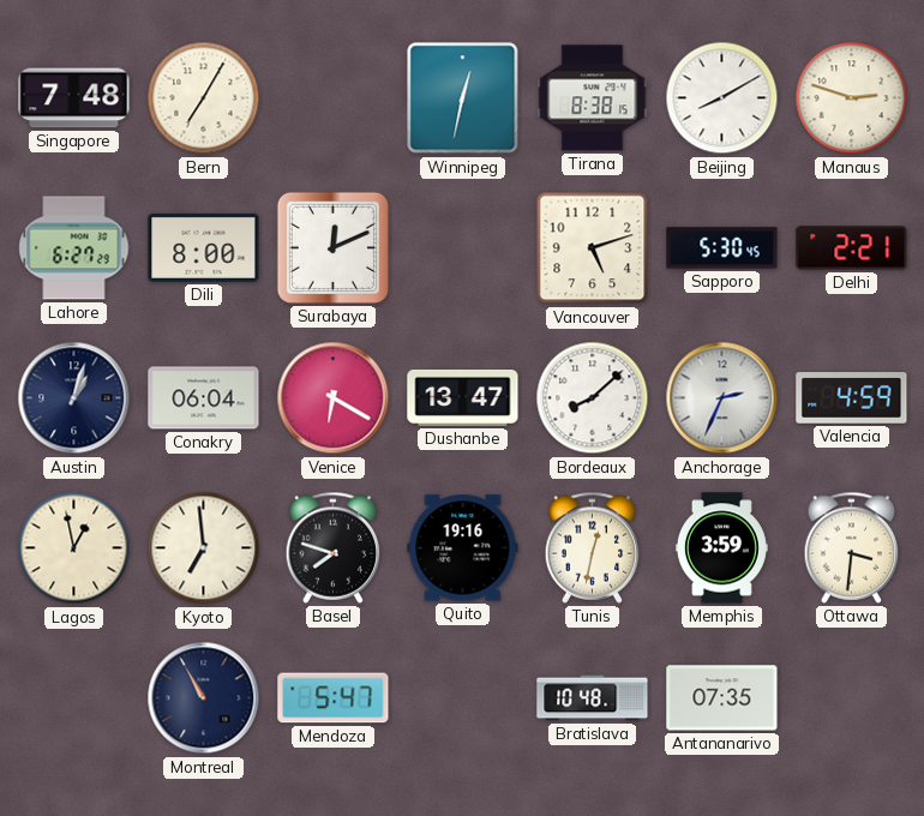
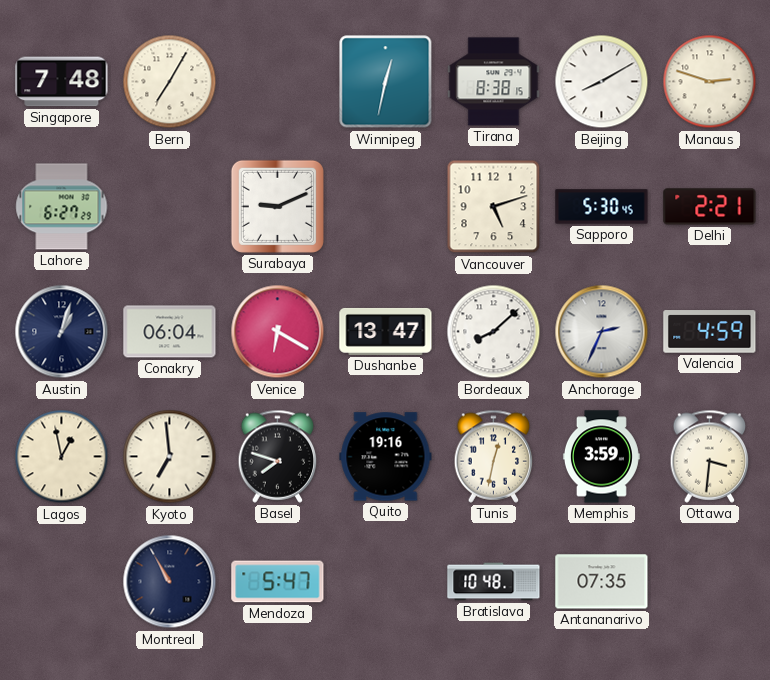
Dili: 8:00 -> none
Surabaya: 12:11 -> 9:11
